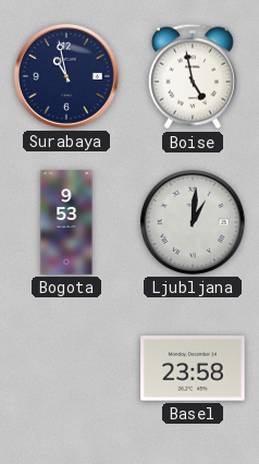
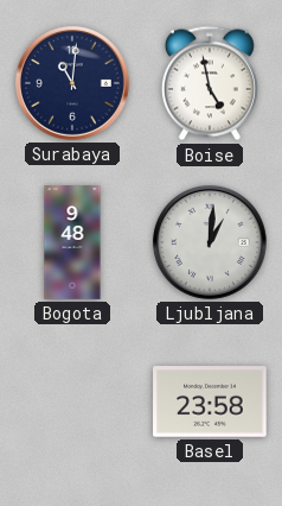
Surabaya: 10:58 -> 11:01
Bogota: 9:53 -> 9:48
